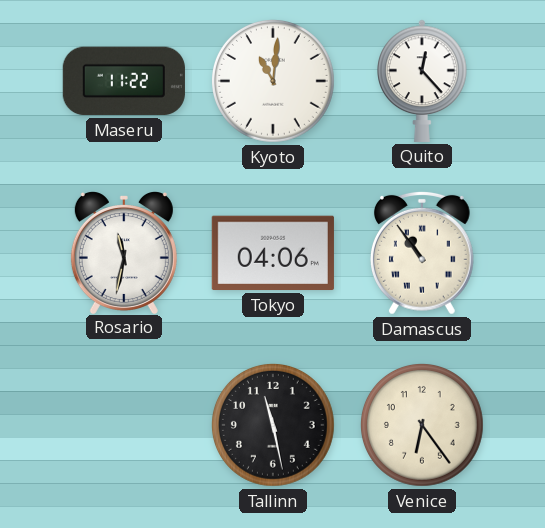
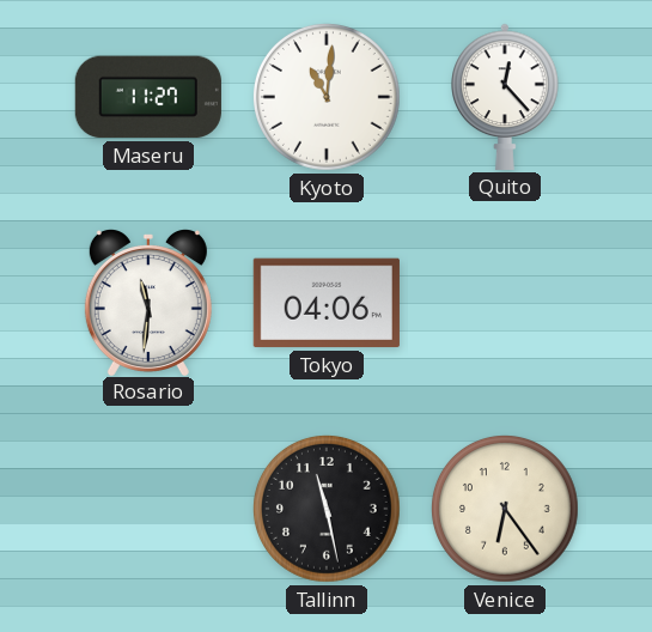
Maseru: 11:22 -> 11:27
Rosario: 11:32 -> 11:31
Damascus: 10:54 -> none
